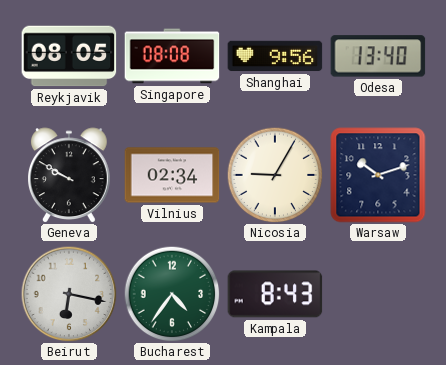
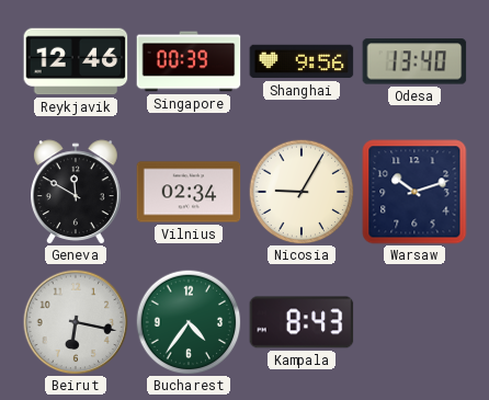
Reykjavik: 08:05 -> 12:46
Singapore: 08:08 -> 00:39
Geneva: 9:50 -> 11:50
